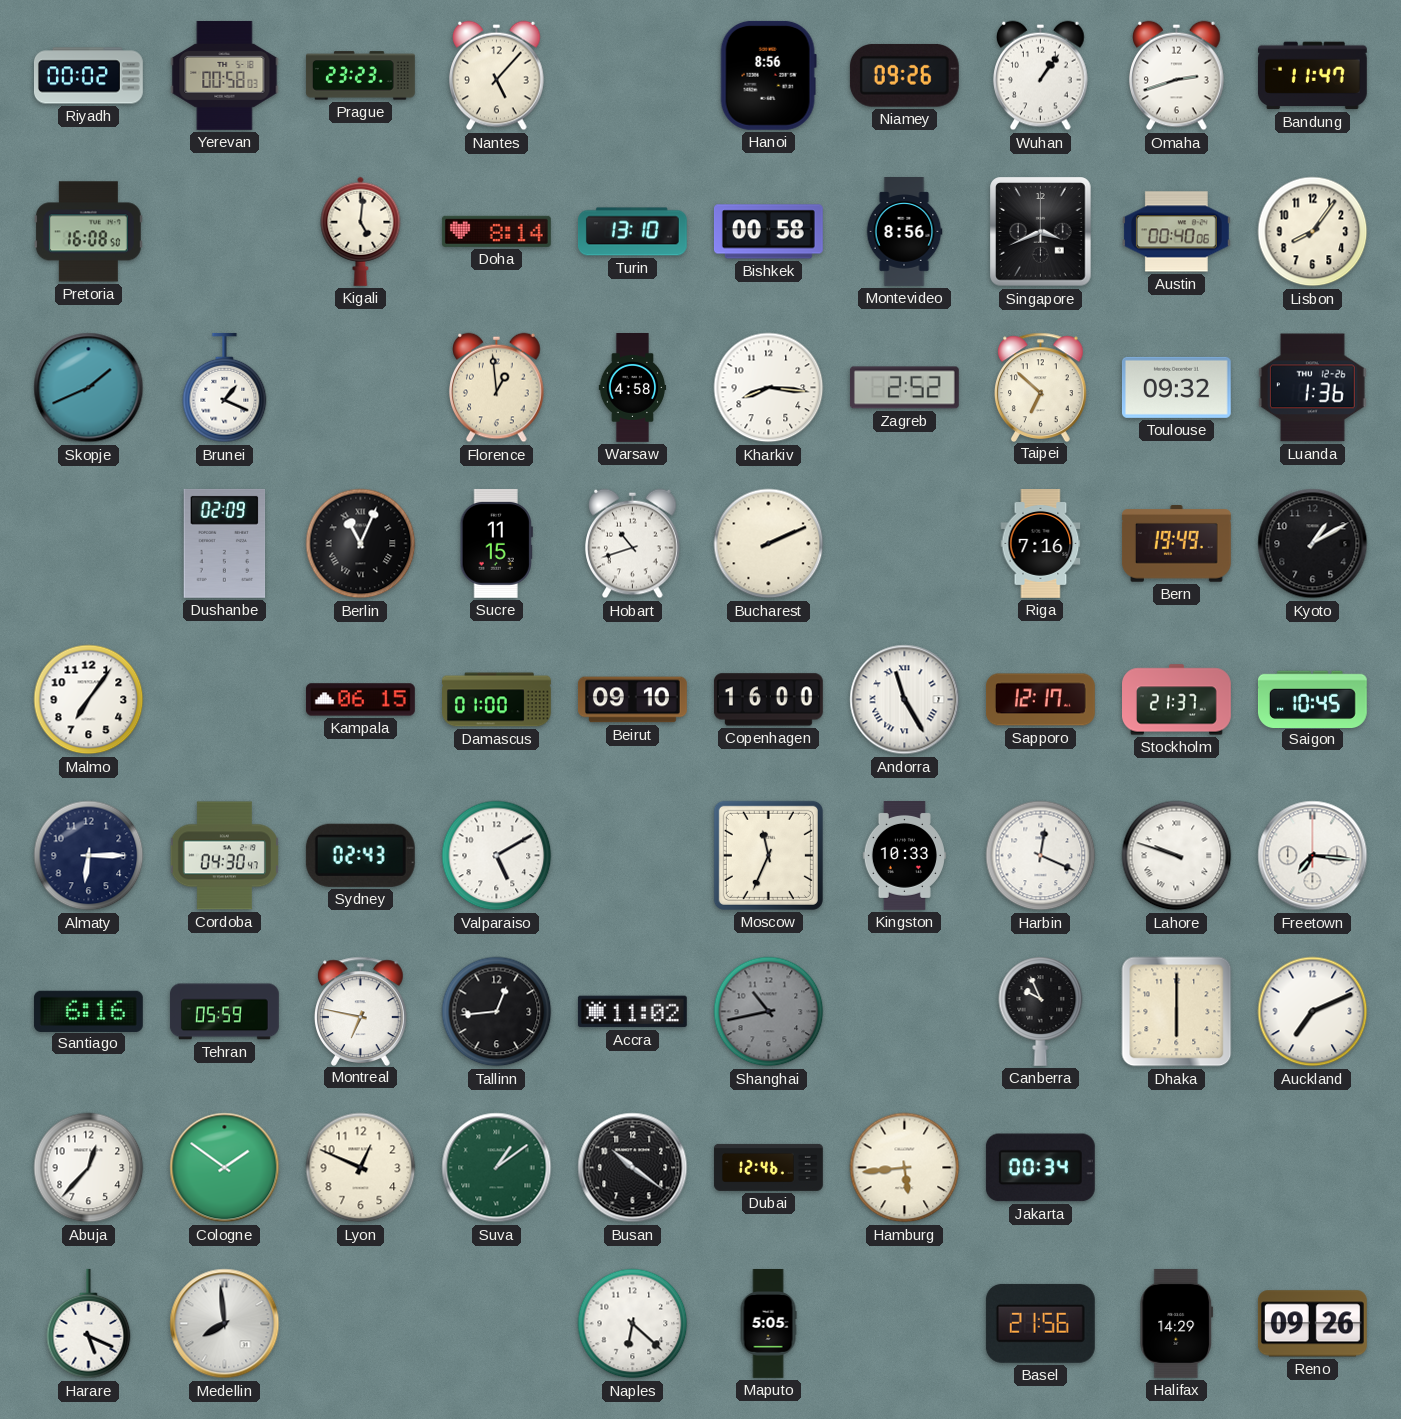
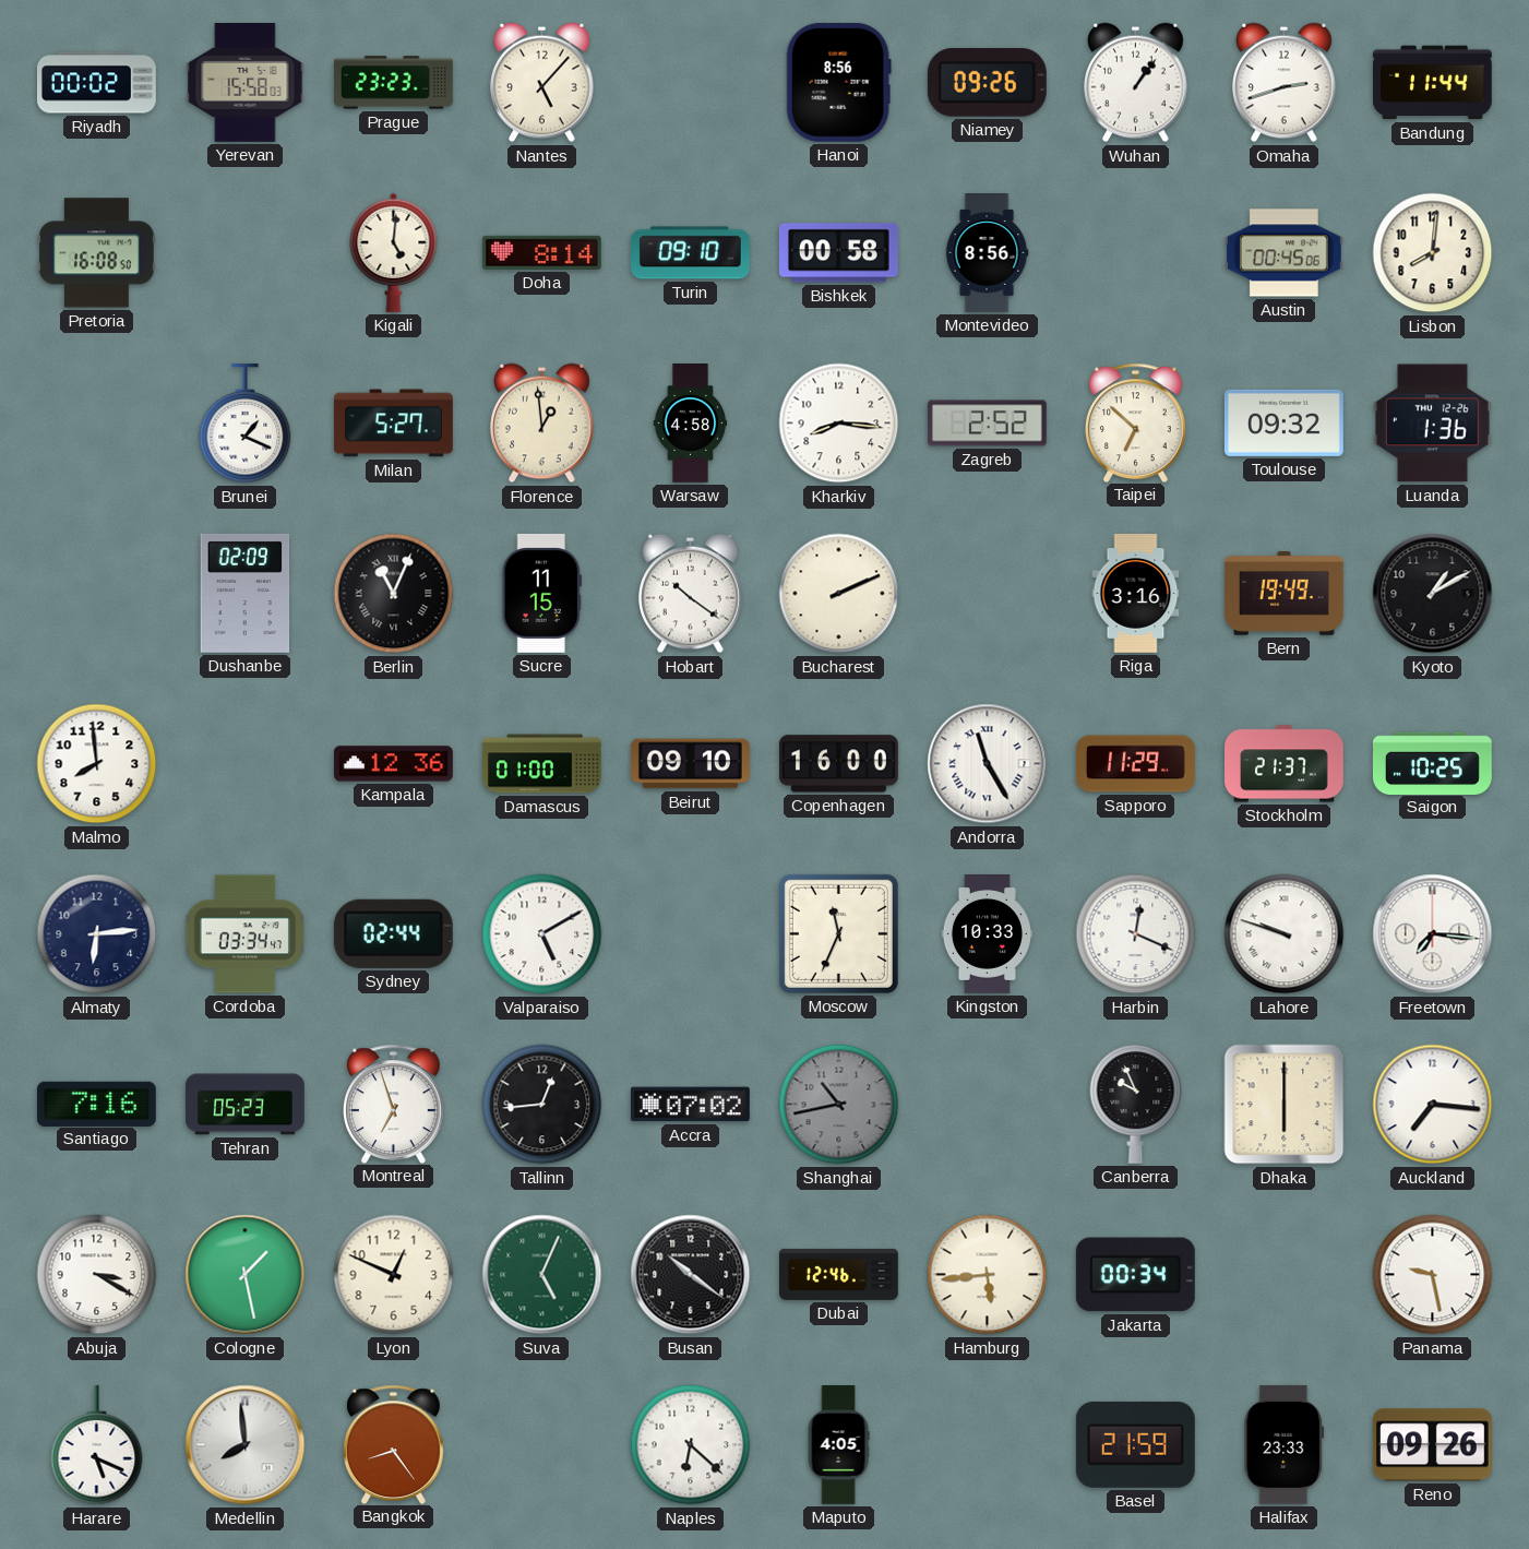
Yerevan: 00:58 -> 15:58
Bandung: 11:47 -> 11:44
Turin: 13:10 -> 09:10
Singapore: 3:41 -> none
Austin: 00:40 -> 00:45
Lisbon: 8:06 -> 8:01
Skopje: 1:41 -> none
Milan: none -> 5:27
Hobart: 10:42 -> 10:21
Riga: 7:16 -> 3:16
Malmo: 7:06 -> 7:59
Kampala: 06:15 -> 12:36
Sapporo: 12:17 -> 11:29
Saigon: 10:45 -> 10:25
Almaty: 6:15 -> 6:14
Cordoba: 04:30 -> 03:34
Sydney: 02:43 -> 02:44
Santiago: 6:16 -> 7:16
Tehran: 05:59 -> 05:23
Montreal: 6:47 -> 6:57
Accra: 11:02 -> 07:02
Auckland: 7:11 -> 7:16
Abuja: 12:37 -> 3:20
Cologne: 1:51 -> 1:28
Suva: 1:09 -> 5:04
Panama: none -> 9:28
Bangkok: none -> 8:24
Maputo: 5:05 -> 4:05
Basel: 21:56 -> 21:59
Halifax: 14:29 -> 23:33
